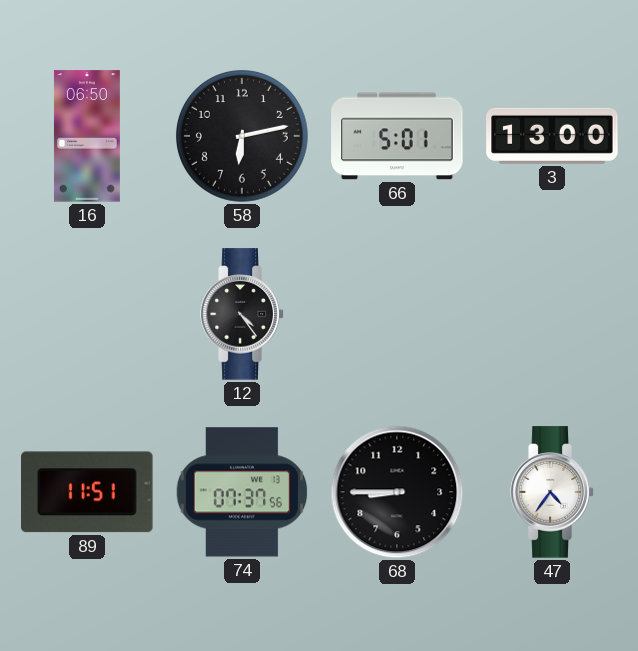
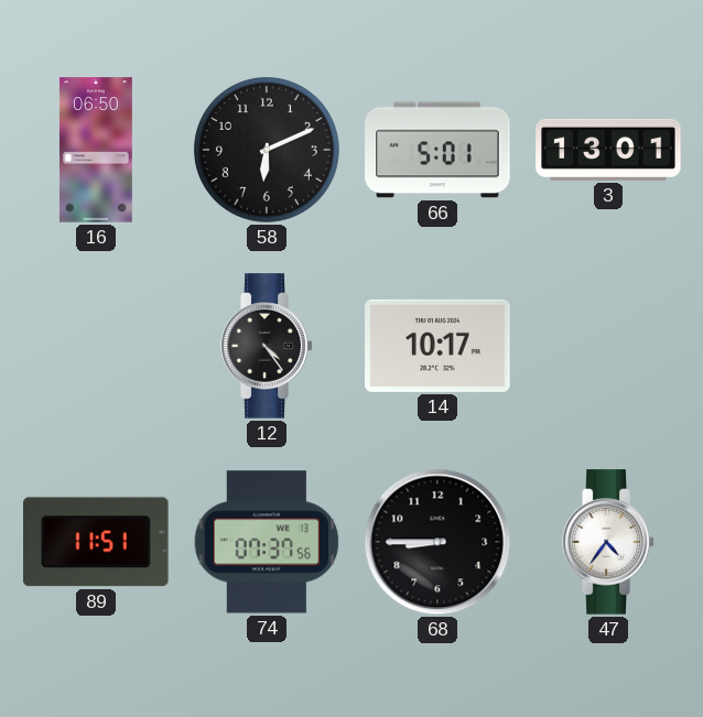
58: 6:13 -> 6:11
3: 13:00 -> 13:01
14: none -> 10:17
